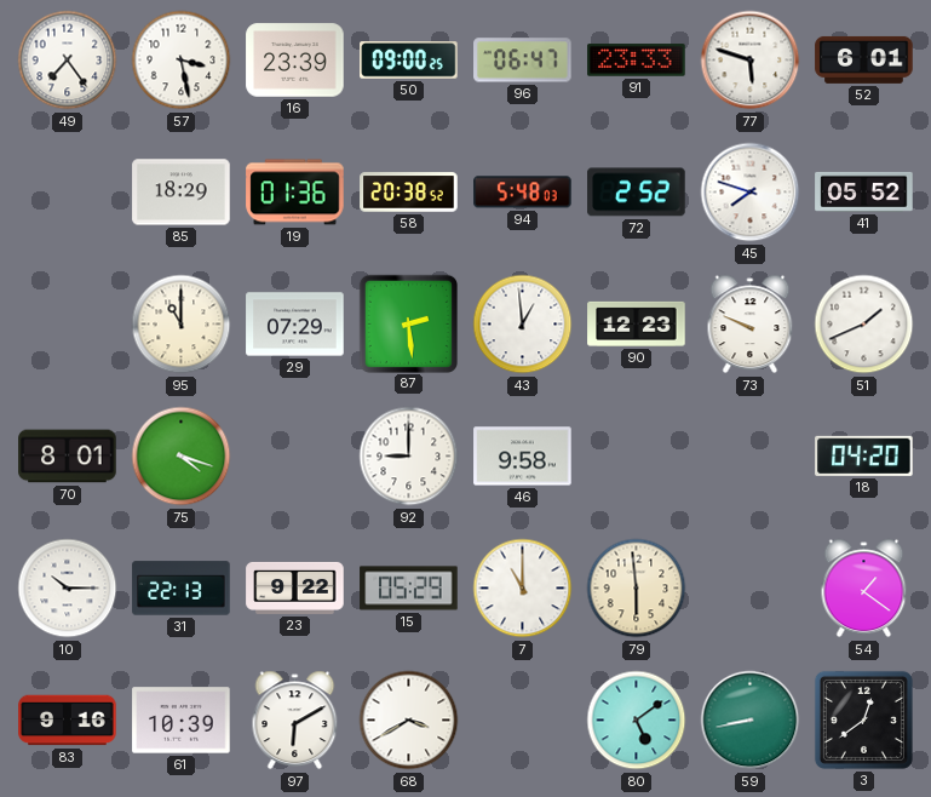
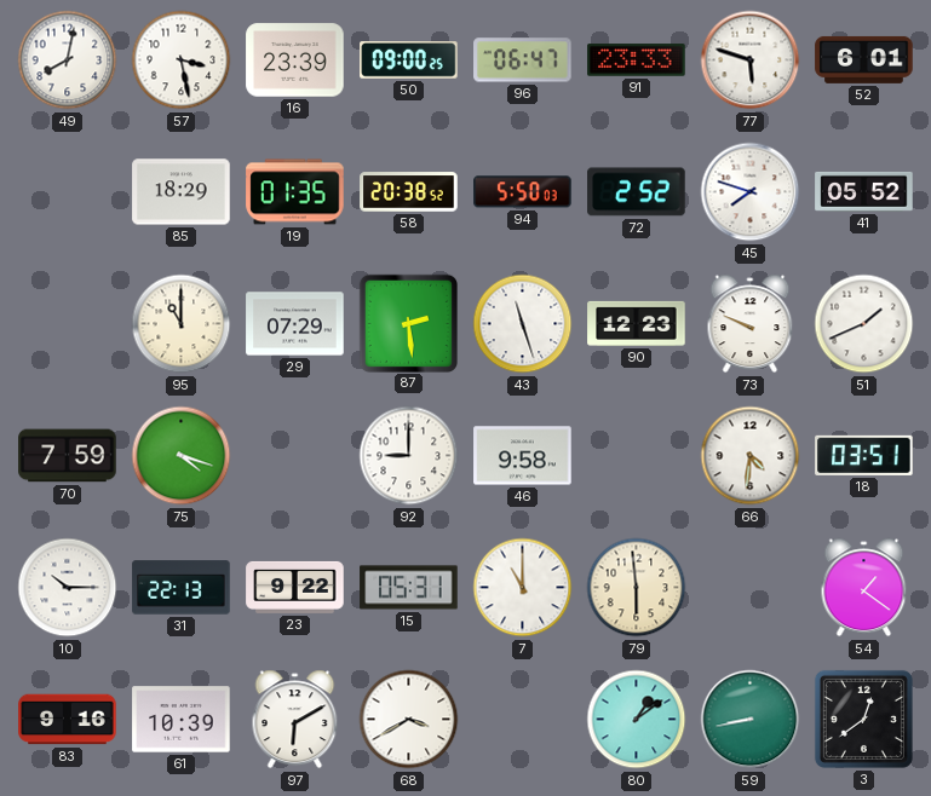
49: 7:24 -> 8:02
19: 01:36 -> 01:35
94: 5:48 -> 5:50
43: 12:59 -> 11:27
70: 8:01 -> 7:59
66: none -> 4:31
18: 04:20 -> 03:51
15: 05:29 -> 05:31
80: 5:09 -> 1:09
